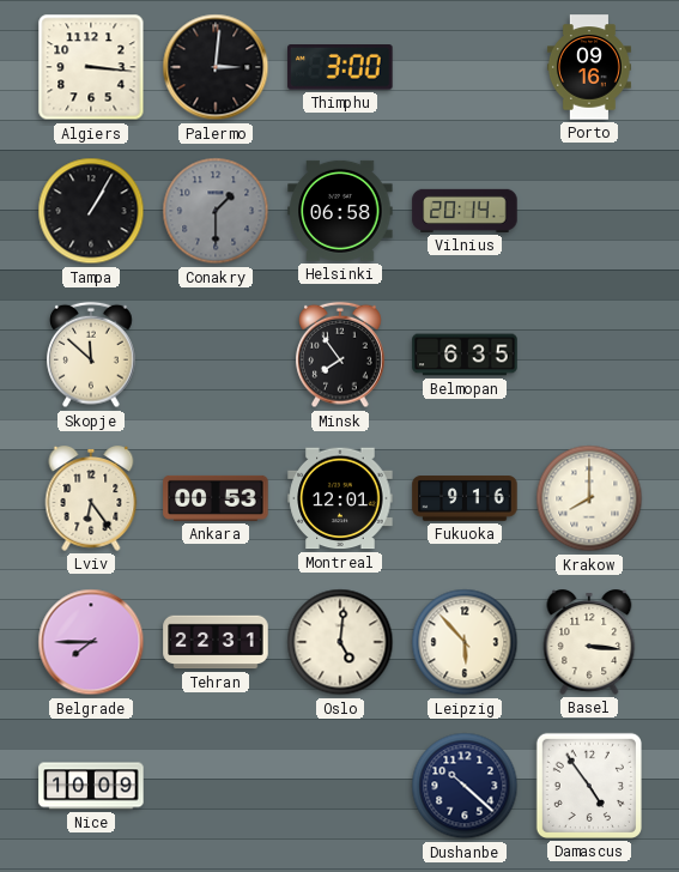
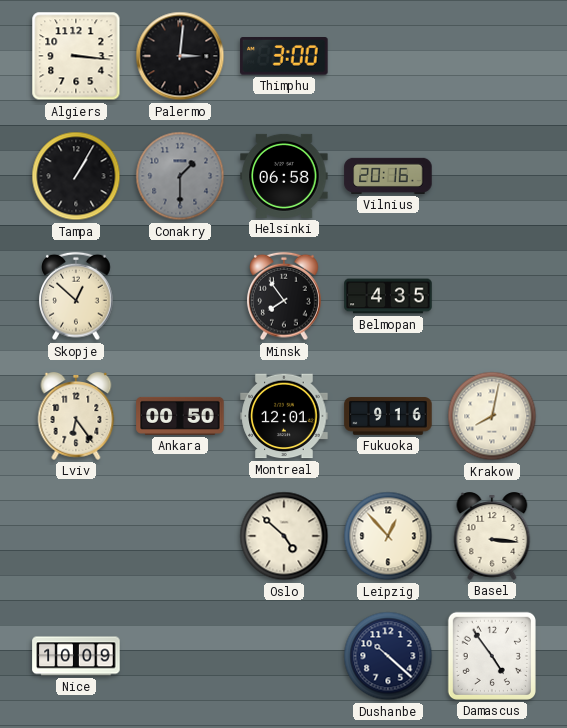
Porto: 09:16 -> none
Vilnius: 20:14 -> 20:16
Skopje: 11:52 -> 12:52
Belmopan: 6:35 -> 4:35
Ankara: 00:53 -> 00:50
Krakow: 8:00 -> 8:02
Belgrade: 7:45 -> none
Tehran: 22:31 -> none
Oslo: 5:01 -> 4:52
Leipzig: 5:53 -> 12:53
